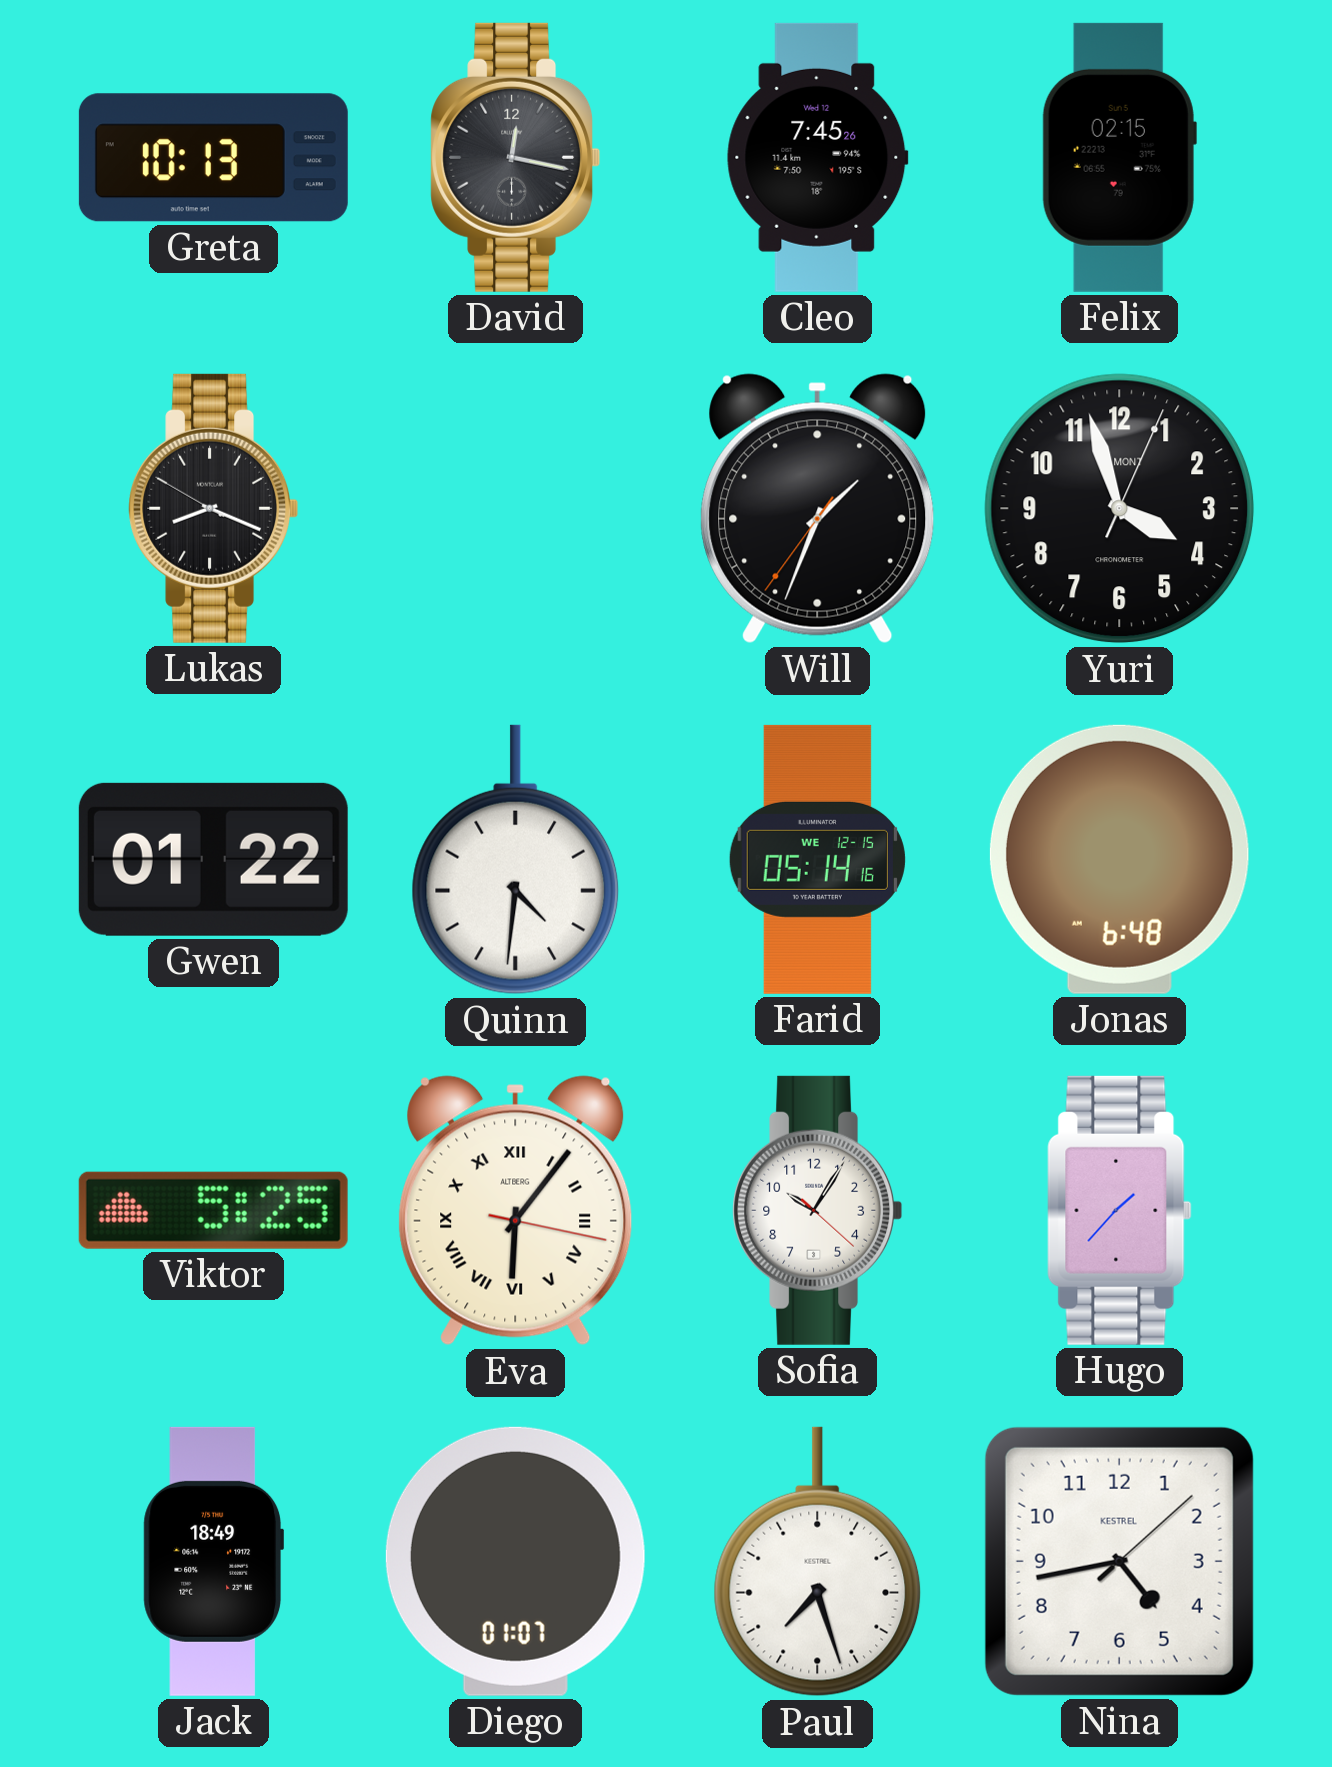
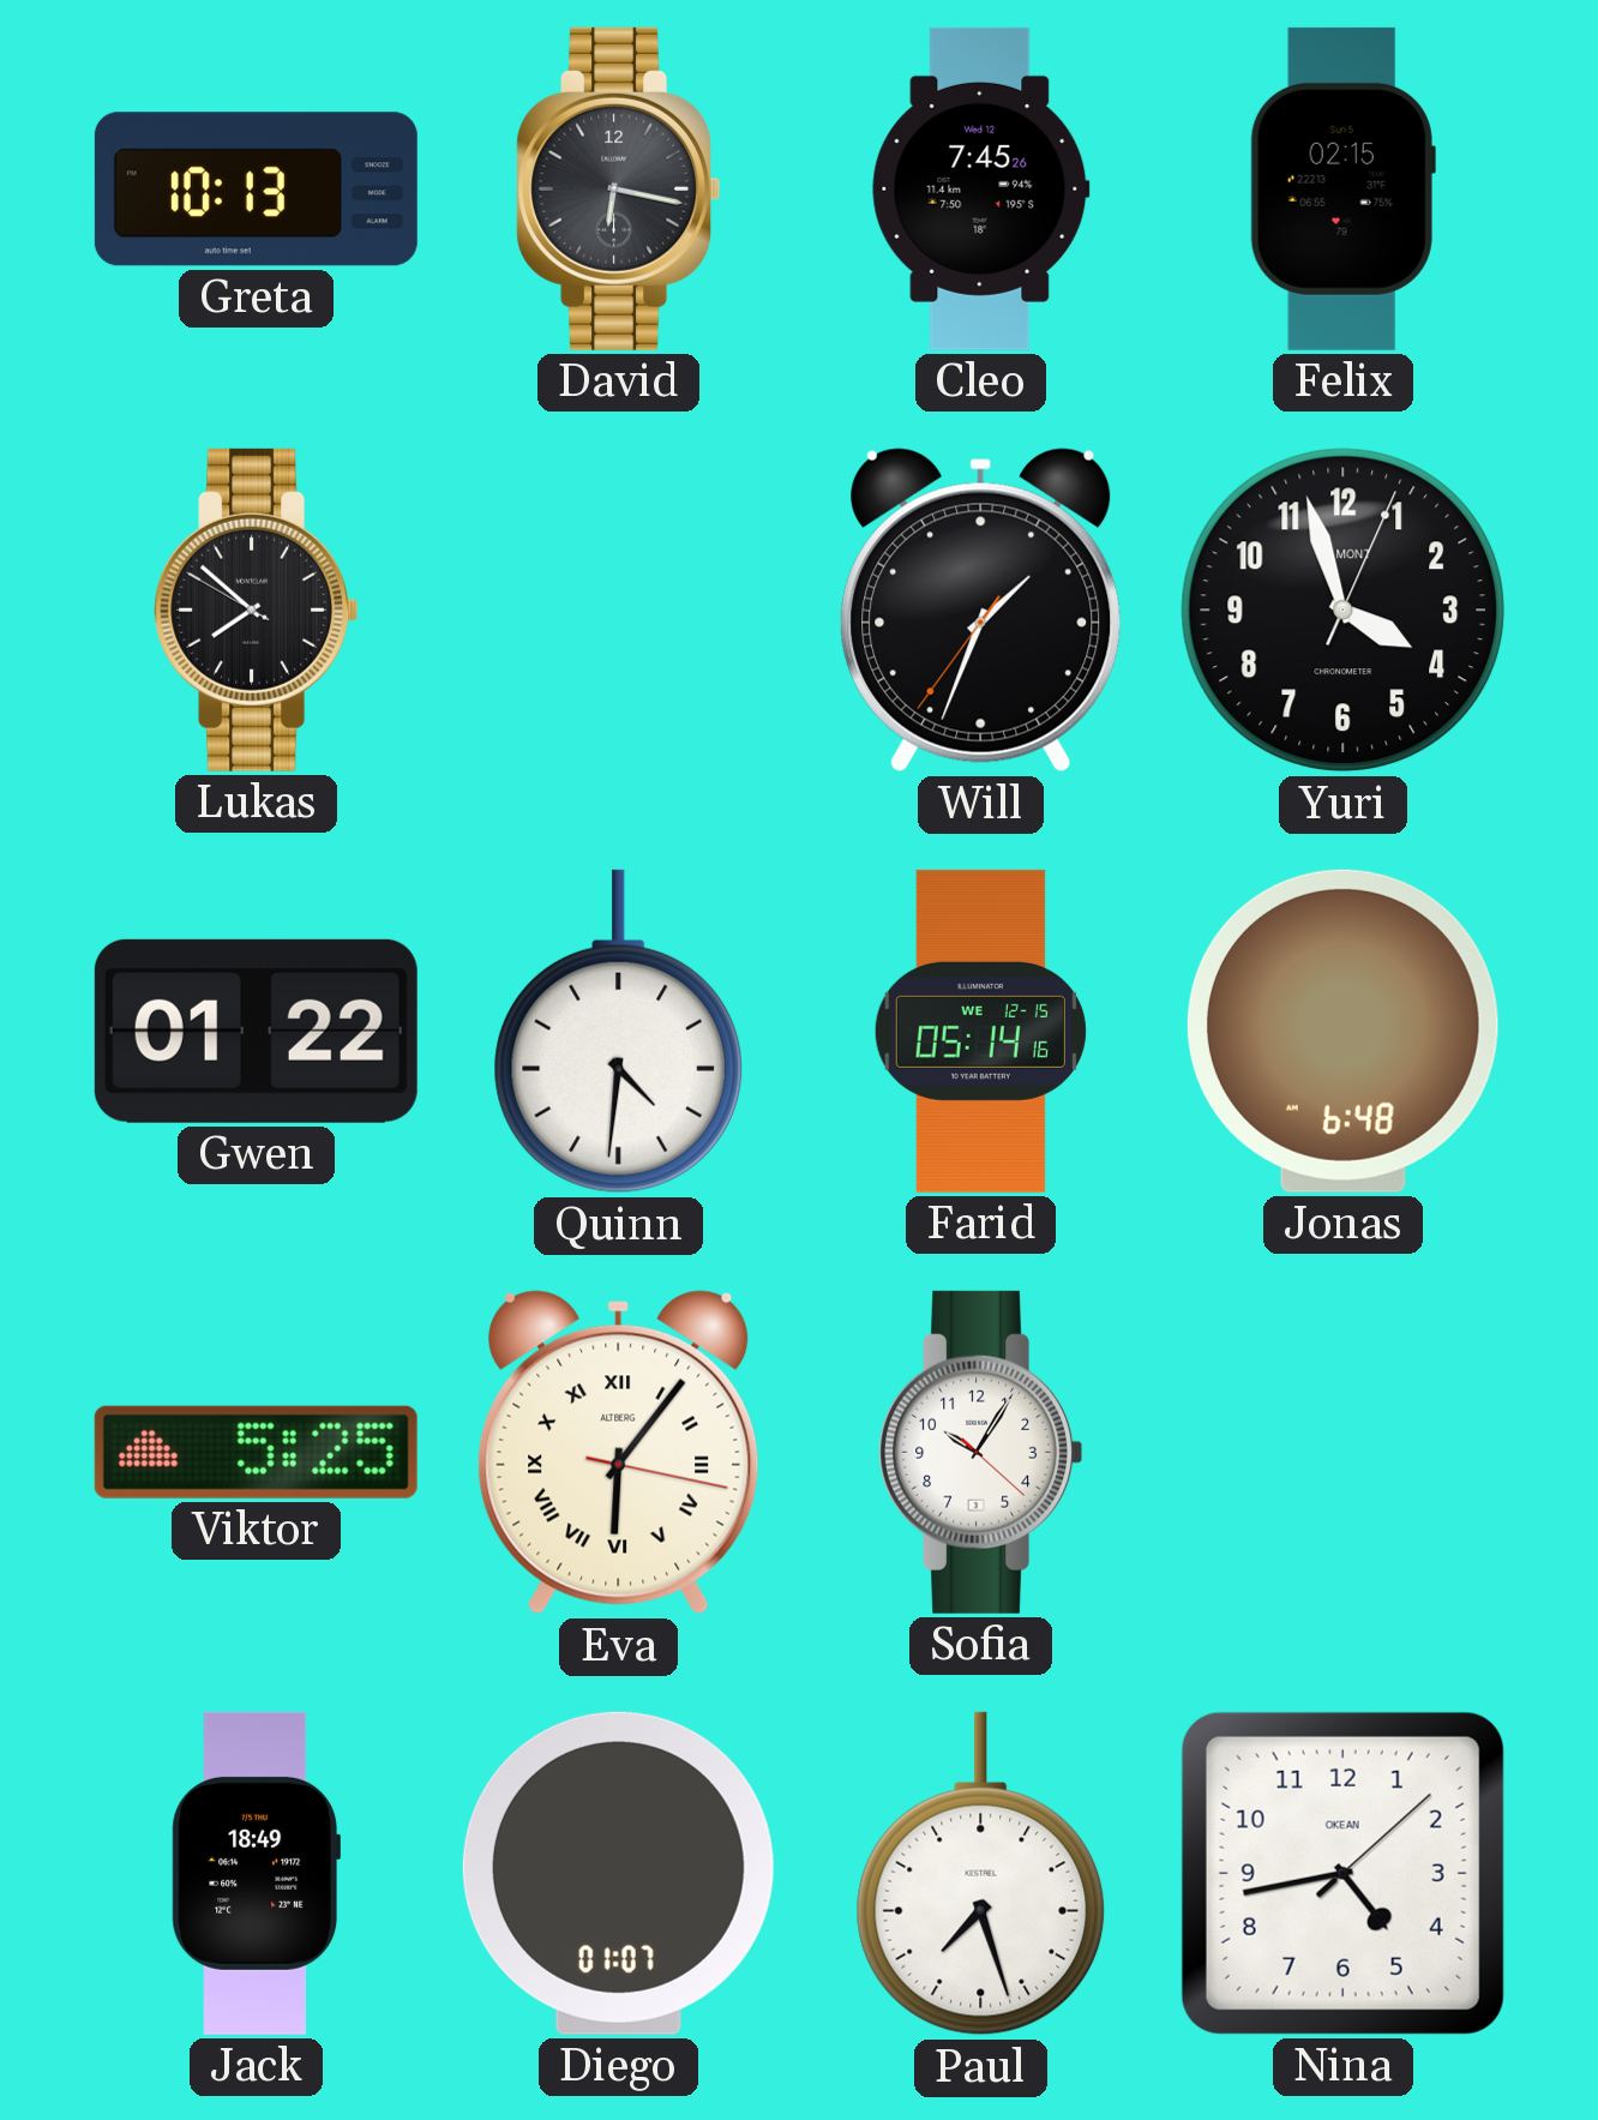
David: 12:17 -> 6:17
Lukas: 8:18 -> 7:51
Hugo: 1:37 -> none
Nina brand: KESTREL -> OKEAN
